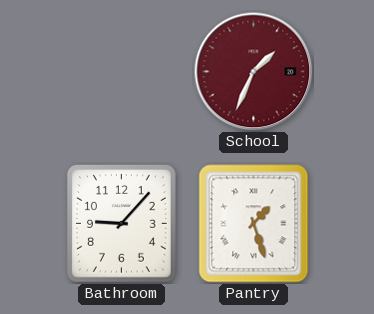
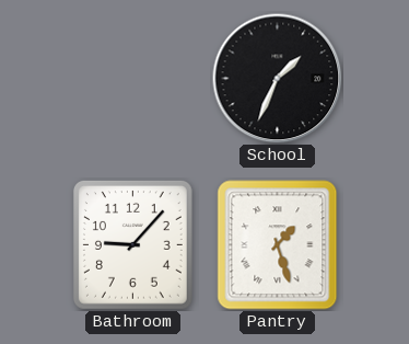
School dial: burgundy -> black
